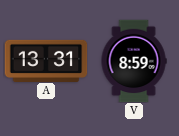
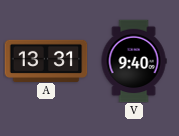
V: 8:59 -> 9:40
